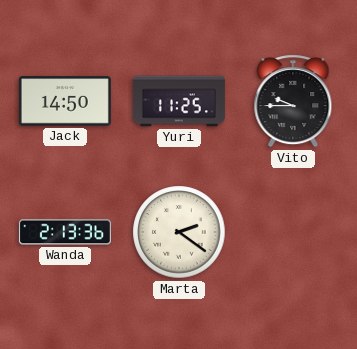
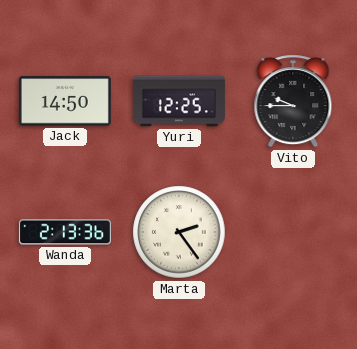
Yuri: 11:25 -> 12:25
Marta: 2:21 -> 2:24
